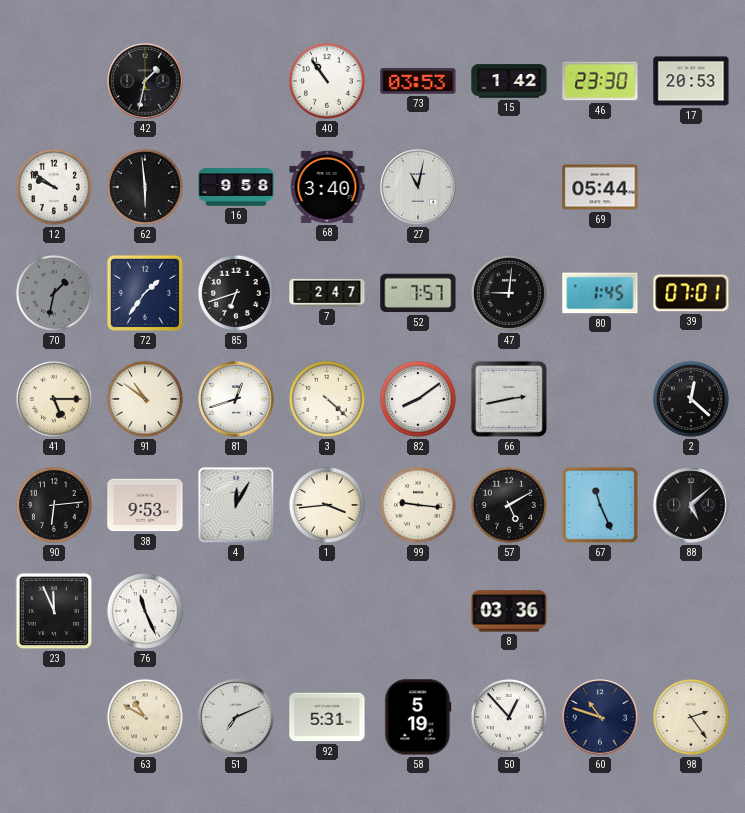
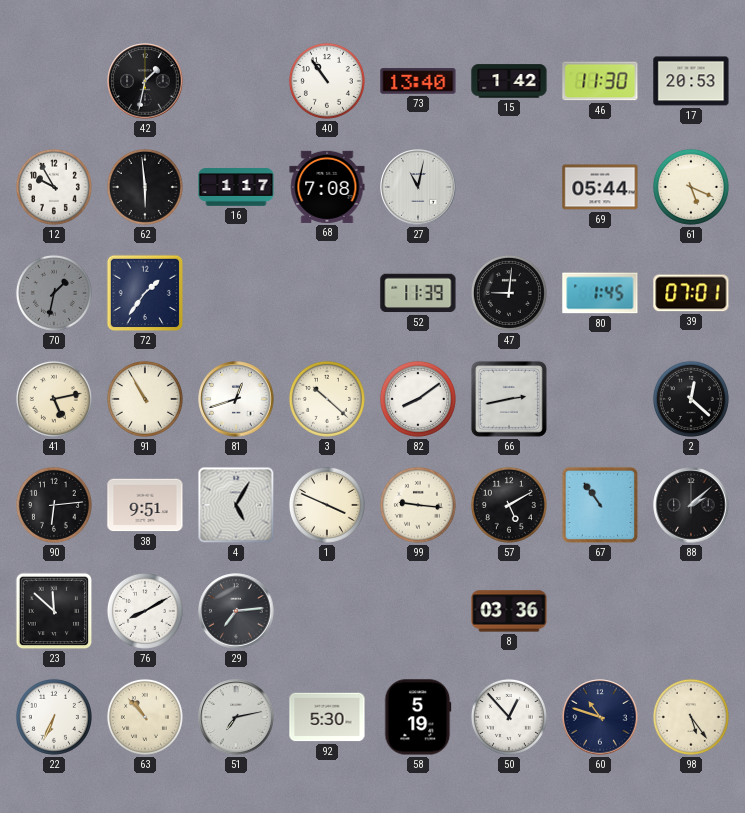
73: 03:53 -> 13:40
46: 23:30 -> 11:30
12: 9:51 -> 9:55
16: 9:58 -> 1:17
68: 3:40 -> 7:08
61: none -> 5:19
85: 6:42 -> none
7: 2:47 -> none
52: 7:57 -> 11:39
41: 5:15 -> 5:13
91: 10:51 -> 10:55
3: 4:22 -> 10:22
38: 9:53 -> 9:51
4: 12:05 -> 5:05
1: 3:44 -> 3:49
67: 11:26 -> 10:54
88: 5:08 -> 2:08
23: 11:56 -> 11:52
76: 11:26 -> 8:10
29: none -> 7:14
22: none -> 6:34
63: 10:50 -> 10:53
51: 7:11 -> 7:13
92: 5:31 -> 5:30
98: 2:24 -> 5:24
